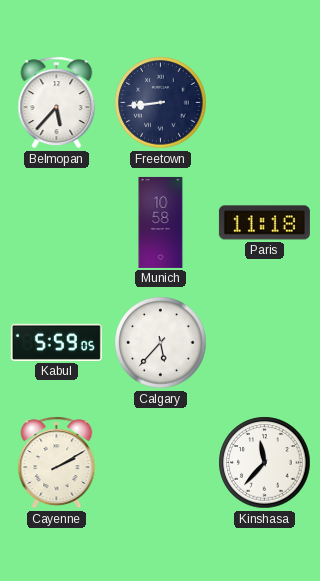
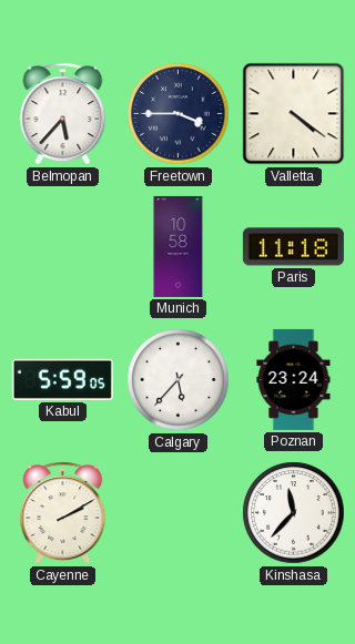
Freetown: 8:44 -> 3:45
Valletta: none -> 4:21
Poznan: none -> 23:24
